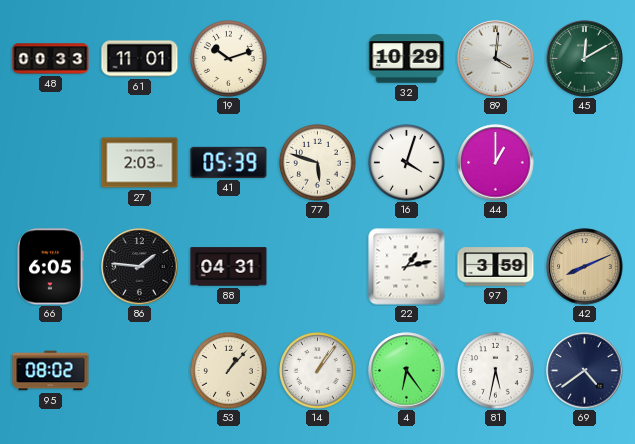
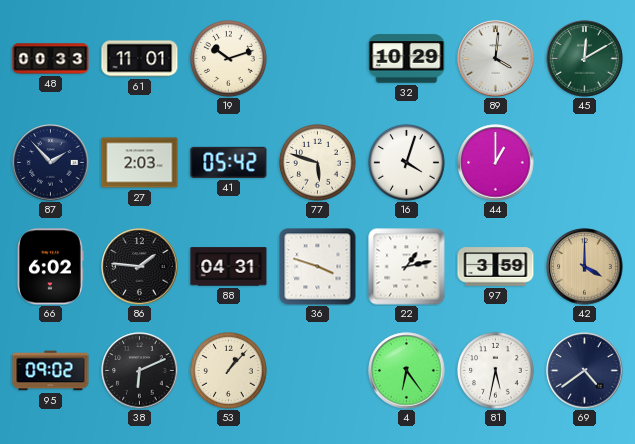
87: none -> 1:53
41: 05:39 -> 05:42
66: 6:05 -> 6:02
36: none -> 3:48
42: 8:11 -> 4:00
95: 08:02 -> 09:02
38: none -> 6:11
14: 1:06 -> none
